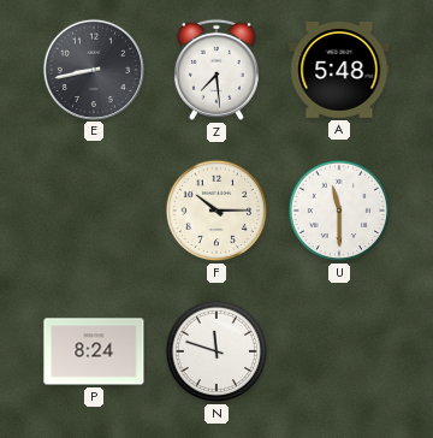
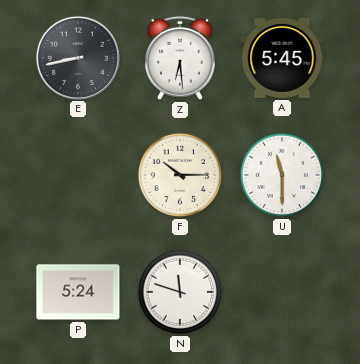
Z: 7:29 -> 6:29
A: 5:48 -> 5:45
P: 8:24 -> 5:24
